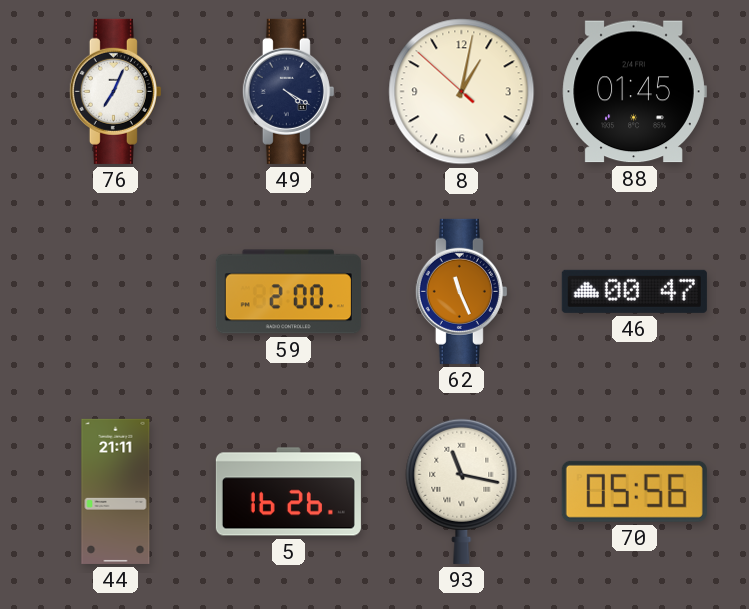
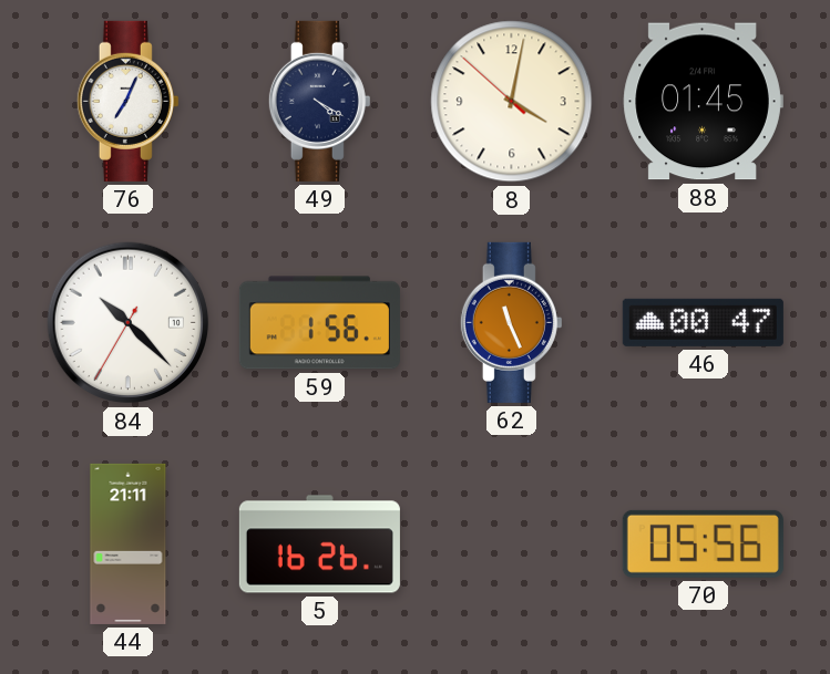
8: 1:01 -> 4:01
84: none -> 10:22
59: 2:00 -> 1:56
93: 11:17 -> none
